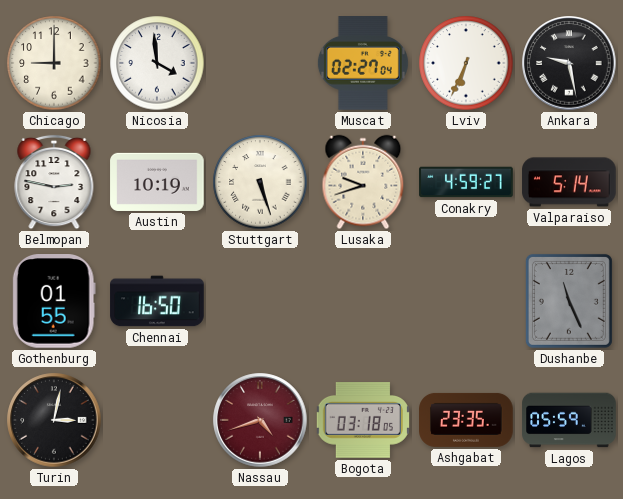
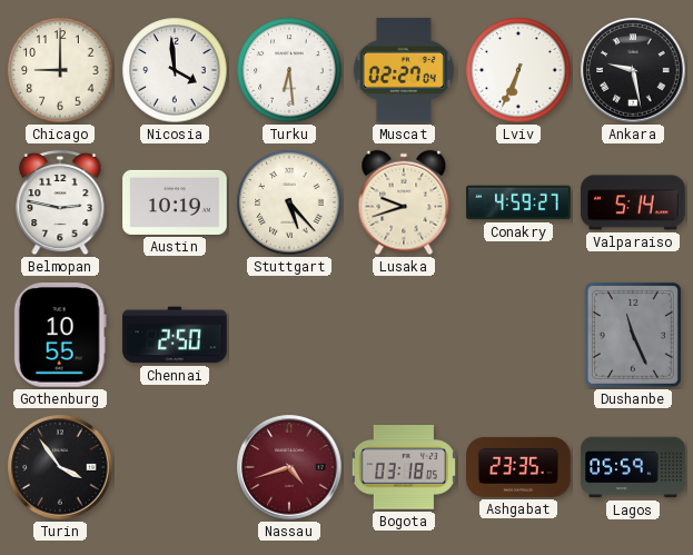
Turku: none -> 6:29
Stuttgart: 5:27 -> 5:23
Gothenburg: 01:55 -> 10:55
Chennai: 16:50 -> 2:50
Turin: 3:02 -> 3:54
